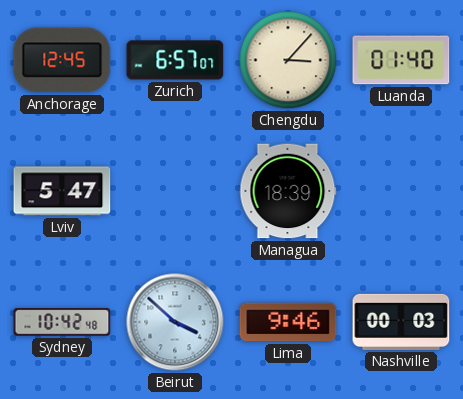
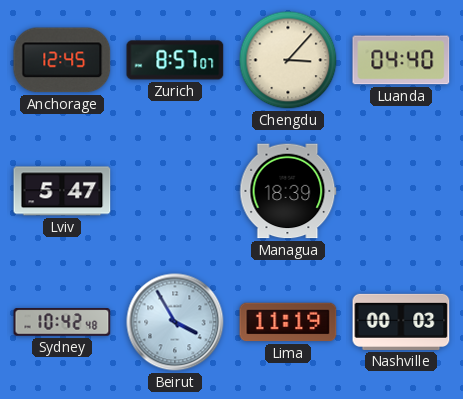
Zurich: 6:57 -> 8:57
Luanda: 01:40 -> 04:40
Beirut: 3:52 -> 3:55
Lima: 9:46 -> 11:19
